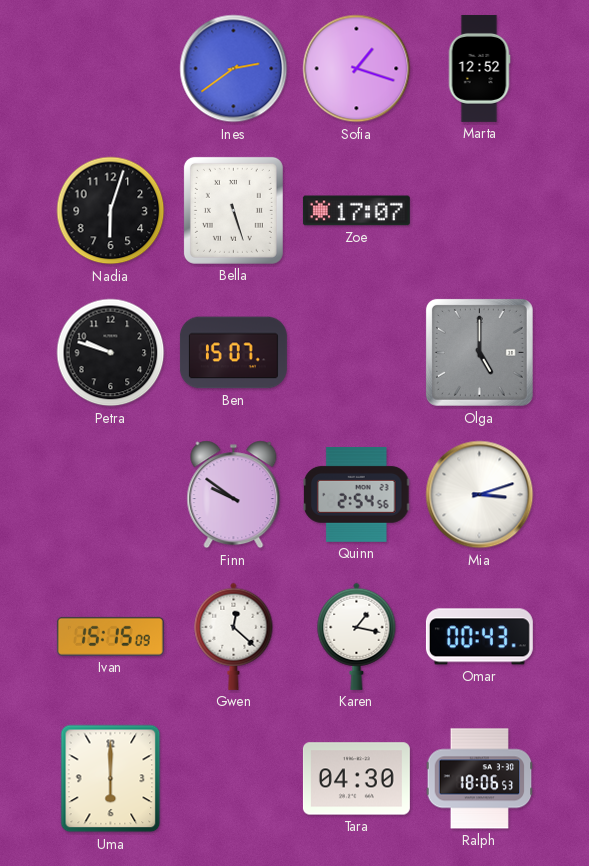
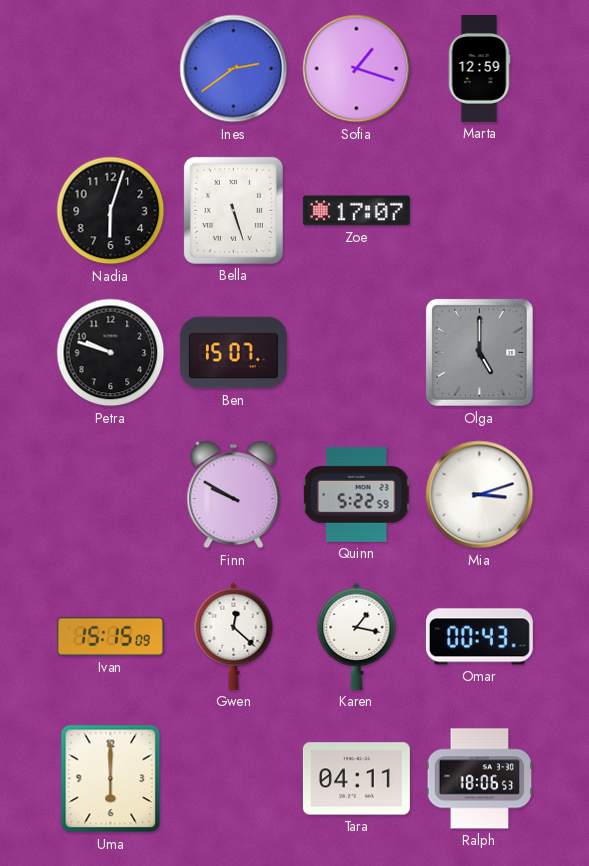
Marta: 12:52 -> 12:59
Finn: 9:51 -> 9:50
Quinn: 2:54 -> 5:22
Tara: 04:30 -> 04:11
